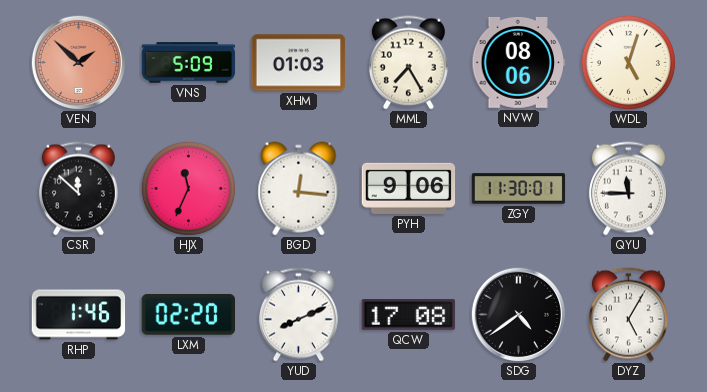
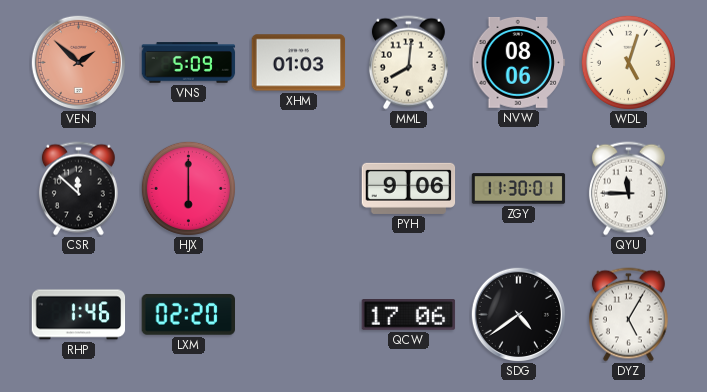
MML: 7:25 -> 8:01
HJX: 11:34 -> 6:00
BGD: 12:16 -> none
YUD: 8:11 -> none
QCW: 17:08 -> 17:06
